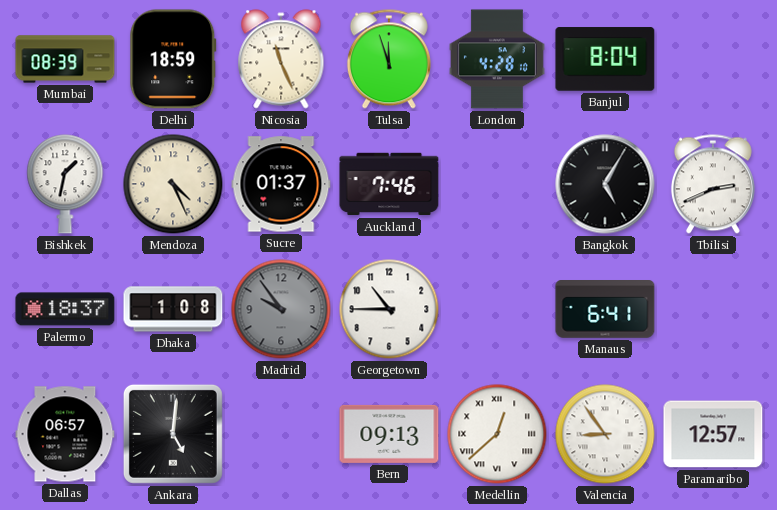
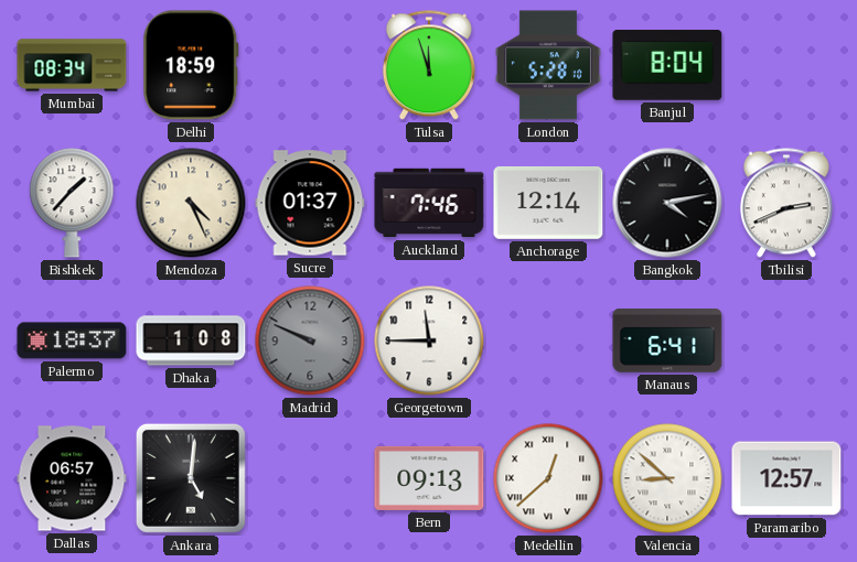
Mumbai: 08:39 -> 08:34
Nicosia: 11:26 -> none
London: 4:28 -> 5:28
Bishkek: 1:32 -> 1:37
Anchorage: none -> 12:14
Bangkok: 5:05 -> 4:13
Madrid: 9:54 -> 9:49
Georgetown: 10:45 -> 11:45
Valencia: 8:54 -> 8:52
